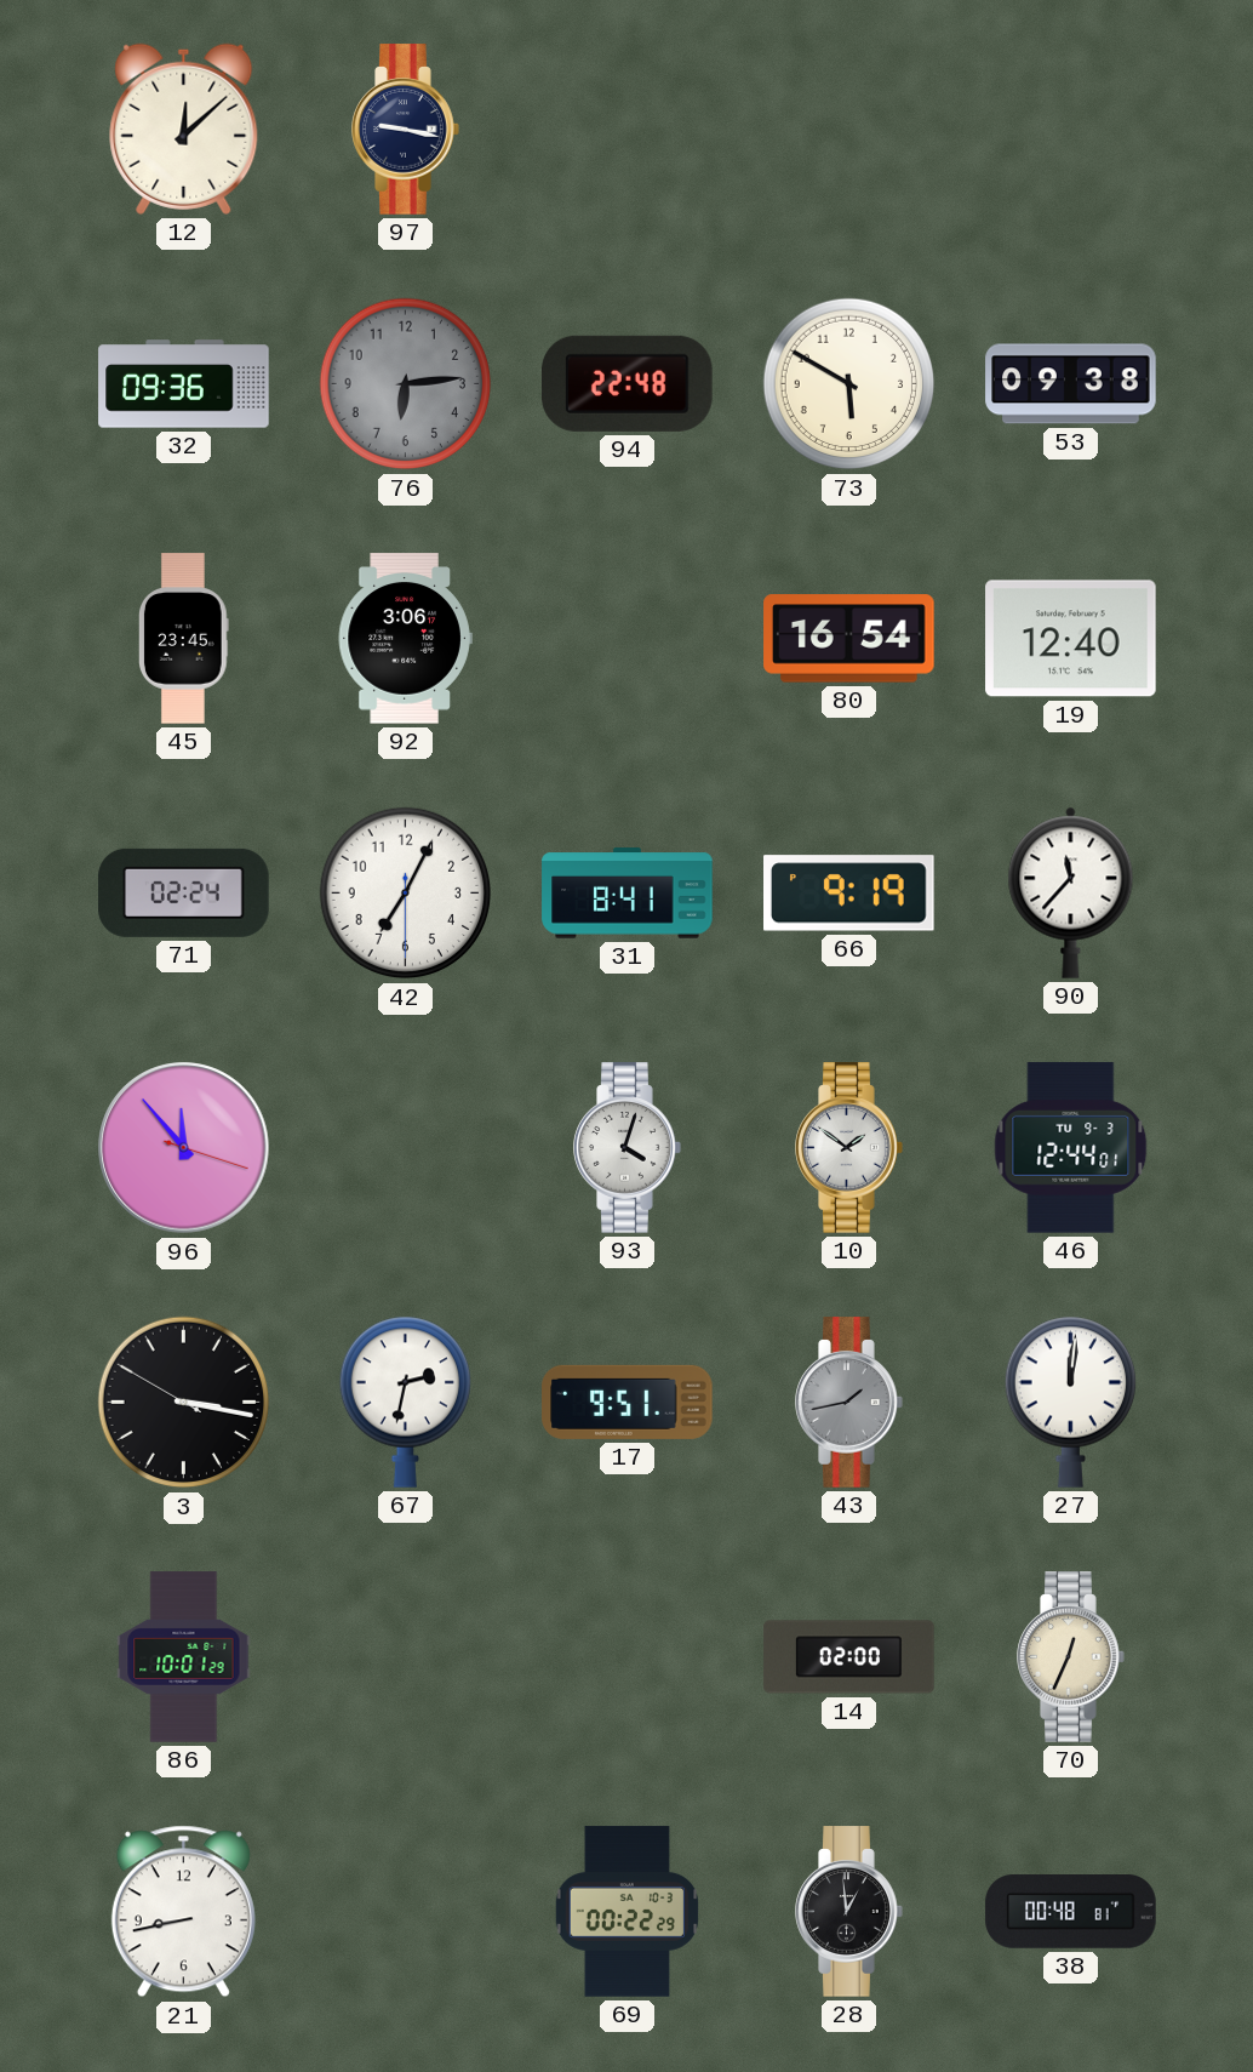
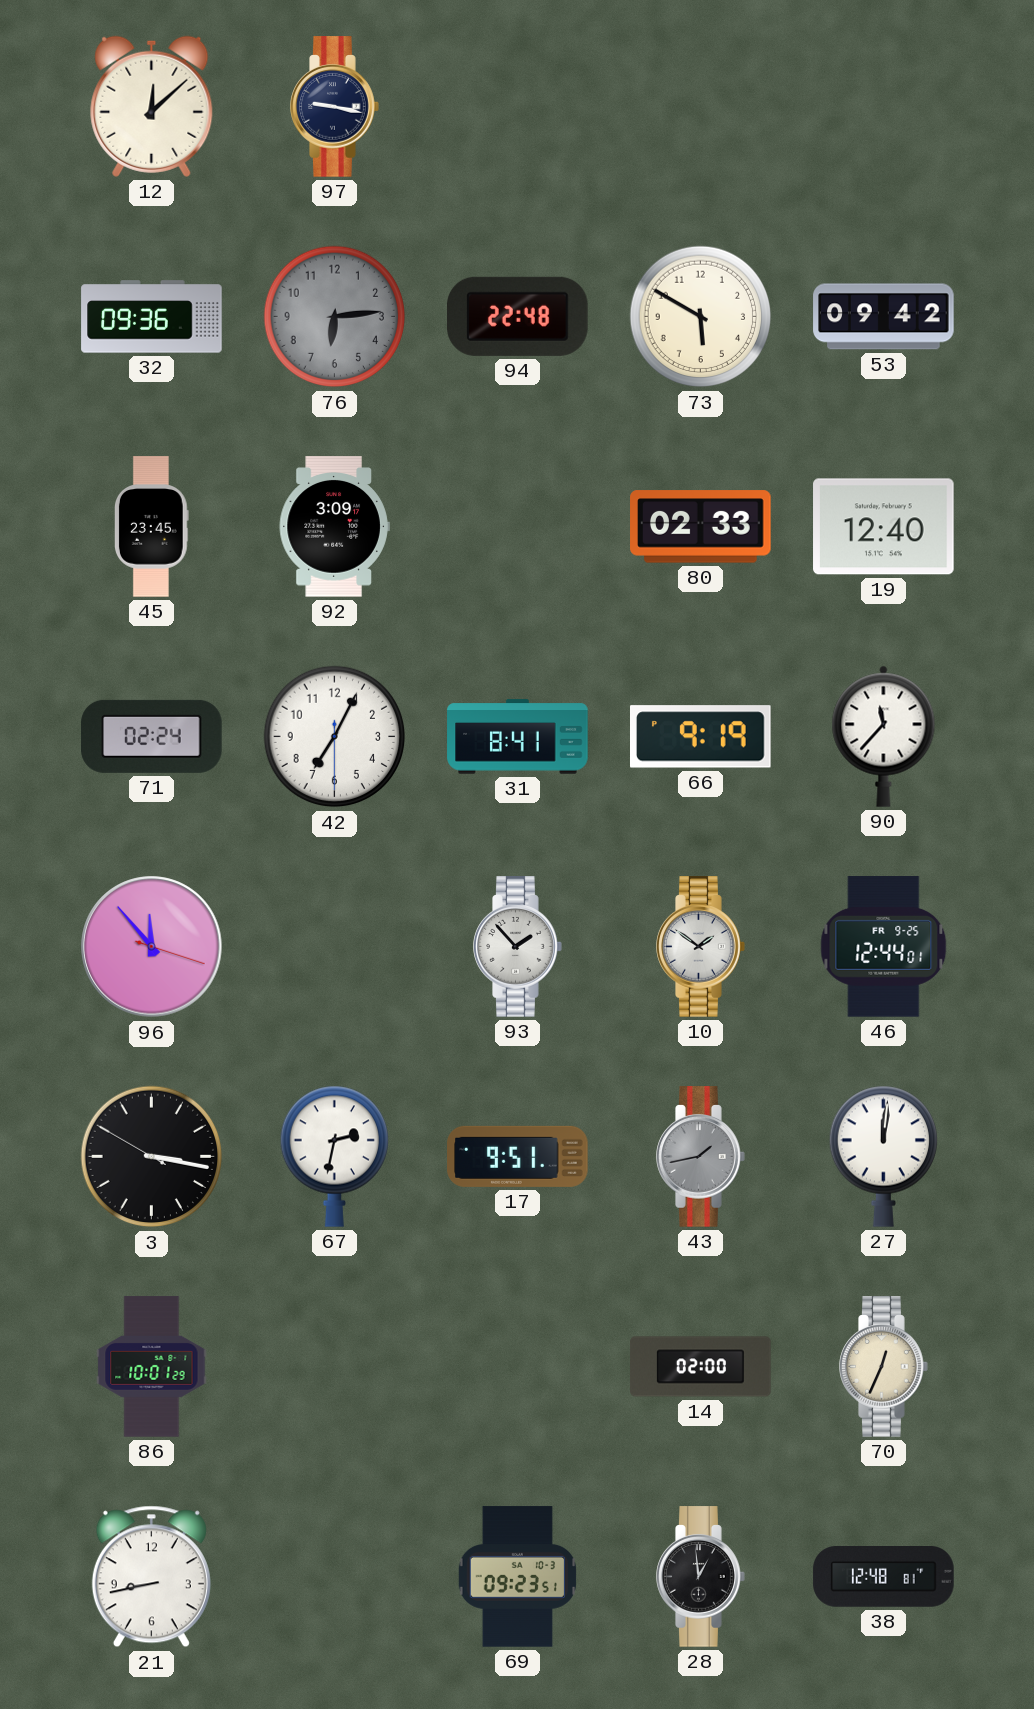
53: 09:38 -> 09:42
92: 3:06 -> 3:09
80: 16:54 -> 02:33
93: 4:03 -> 1:53
46 date: TU 9-3 -> FR 9-25
69: 00:22 -> 09:23
38: 00:48 -> 12:48
